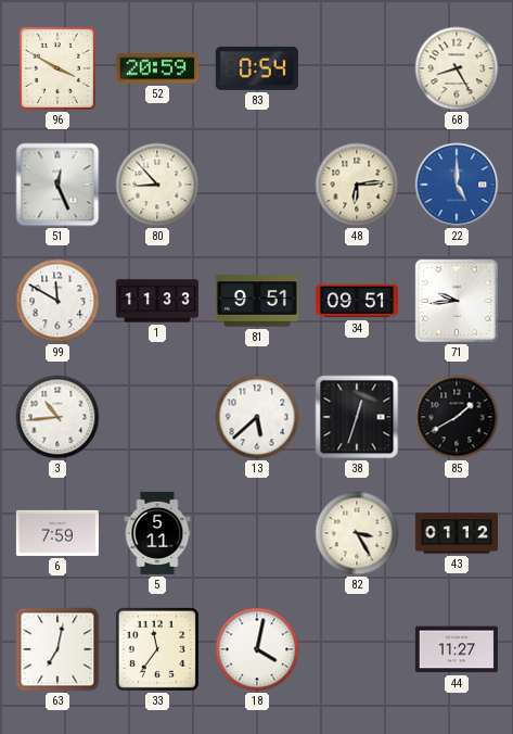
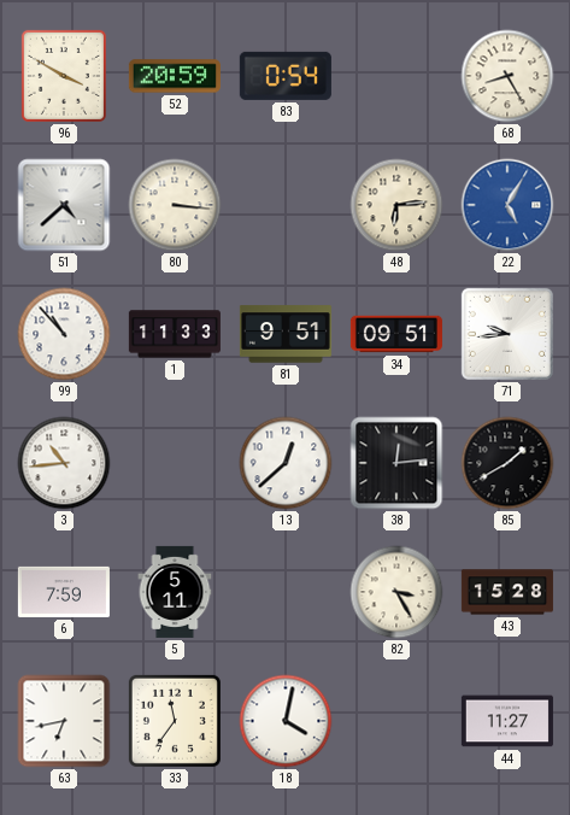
51: 12:26 -> 4:38
80: 8:53 -> 3:16
22: 5:00 -> 5:05
99: 11:50 -> 10:53
13: 5:38 -> 12:38
38: 12:33 -> 12:14
43: 01:12 -> 15:28
63: 7:02 -> 6:43
